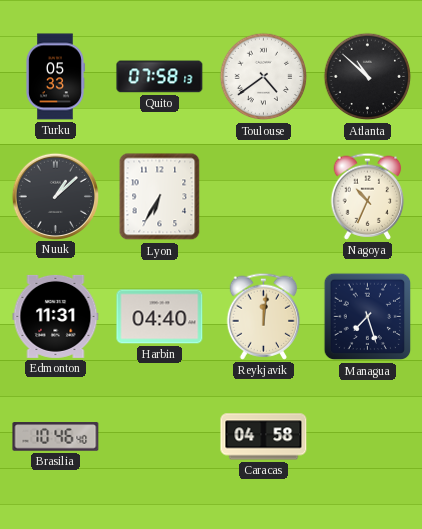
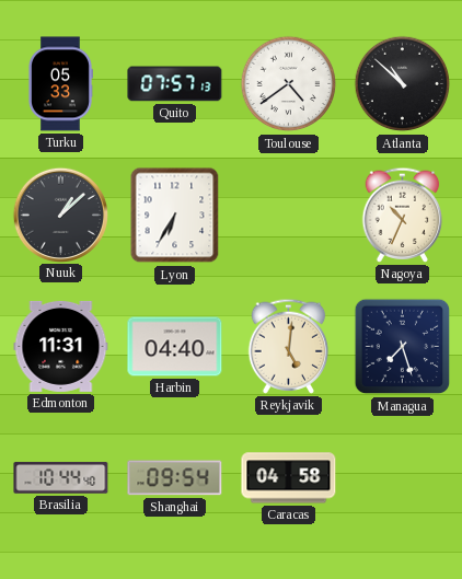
Quito: 07:58 -> 07:57
Reykjavik: 12:01 -> 5:01
Brasilia: 10:46 -> 10:44
Shanghai: none -> 09:54
